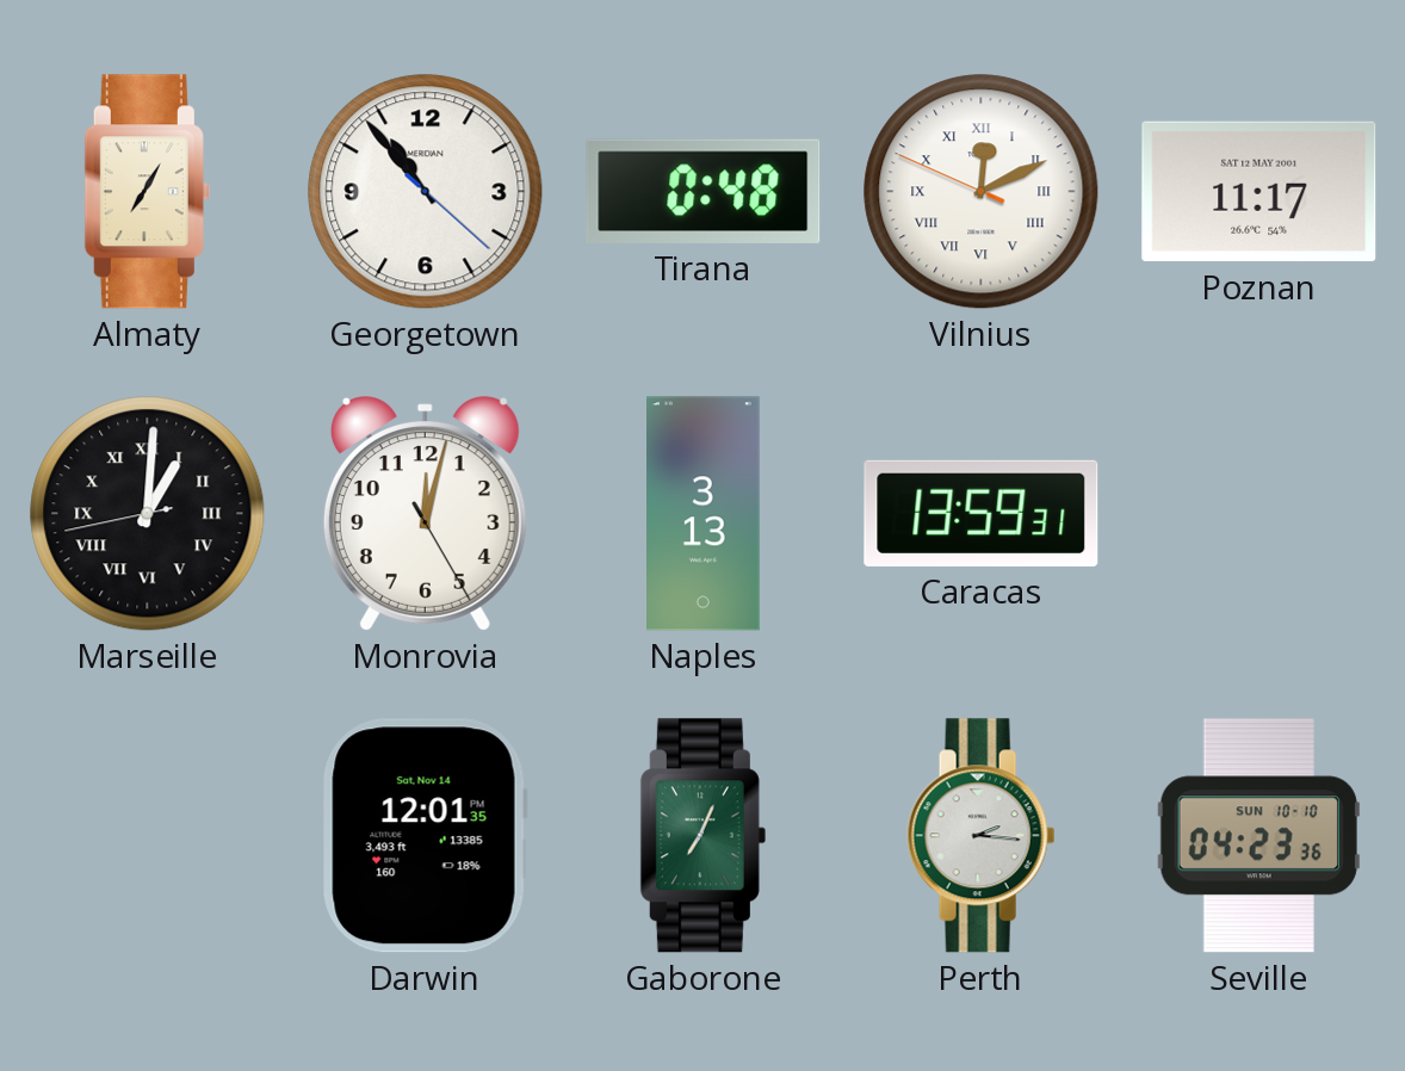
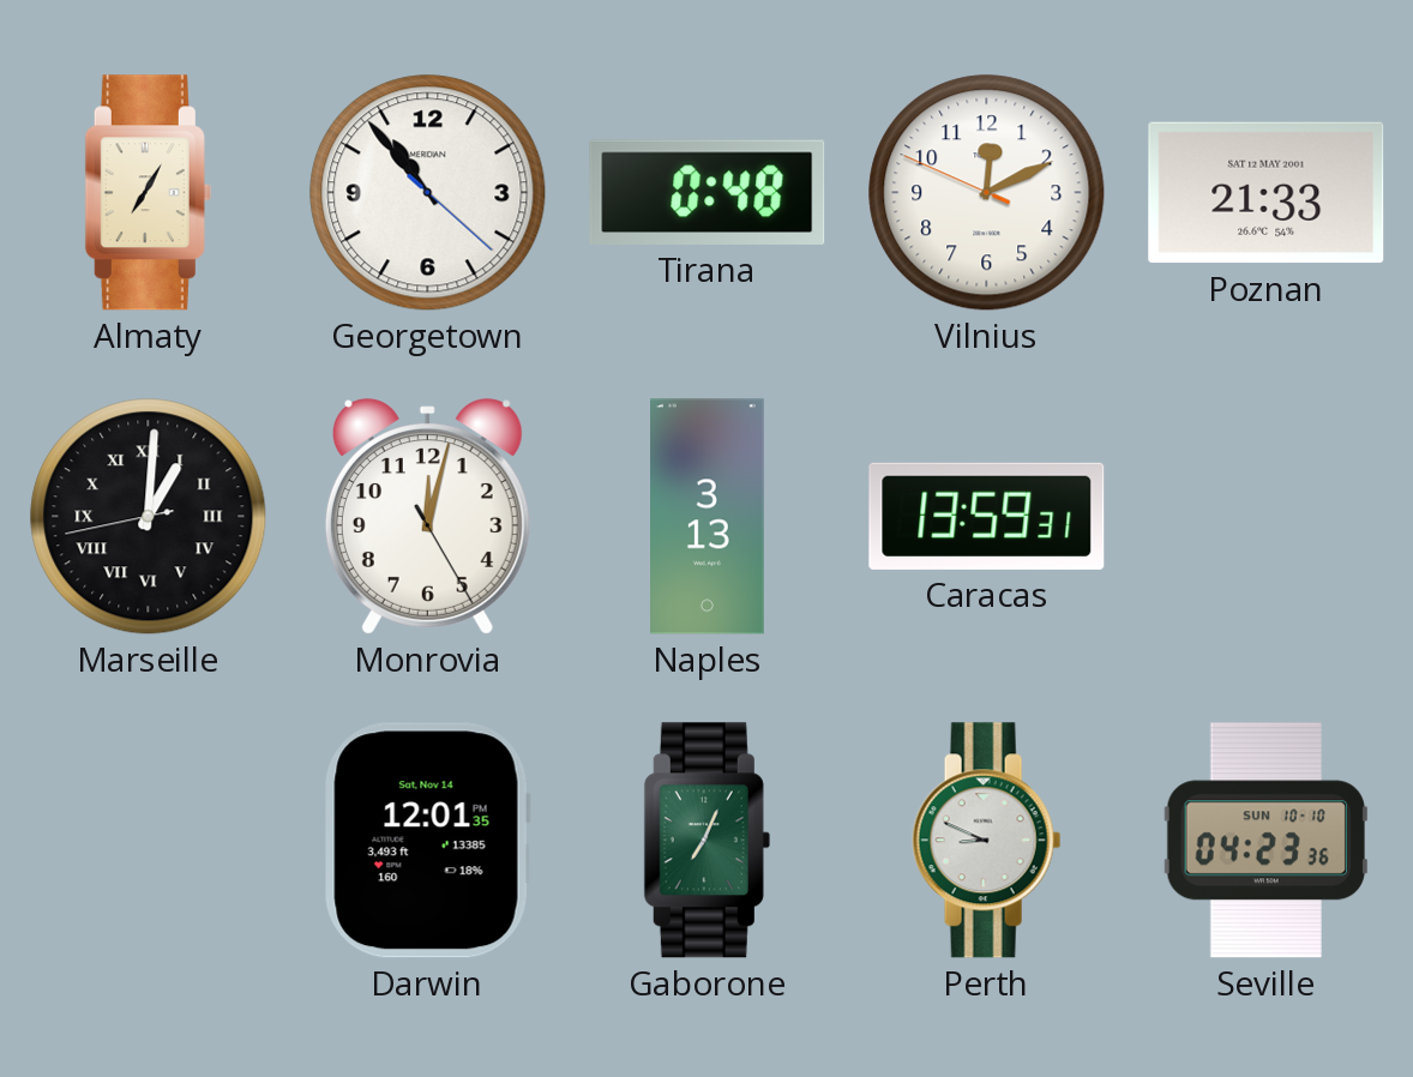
Vilnius numerals: Roman -> Arabic
Poznan: 11:17 -> 21:33
Perth: 2:16 -> 8:49
